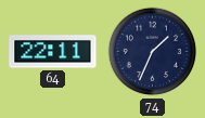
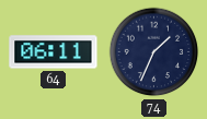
64: 22:11 -> 06:11
